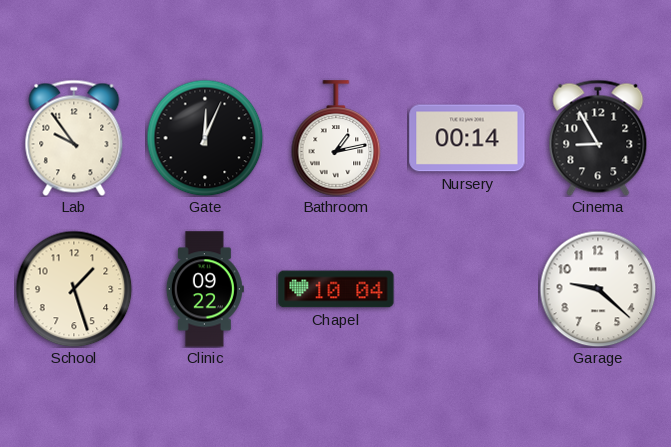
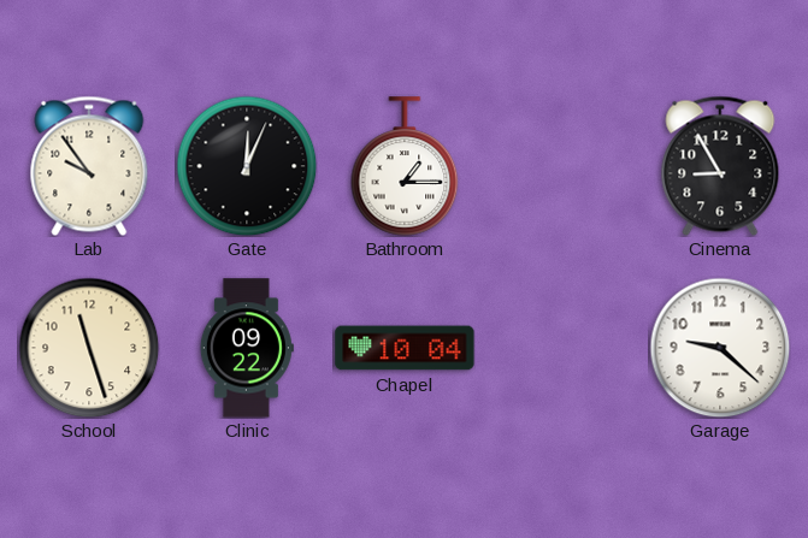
Bathroom: 1:13 -> 1:15
Nursery: 00:14 -> none
School: 1:27 -> 11:27
